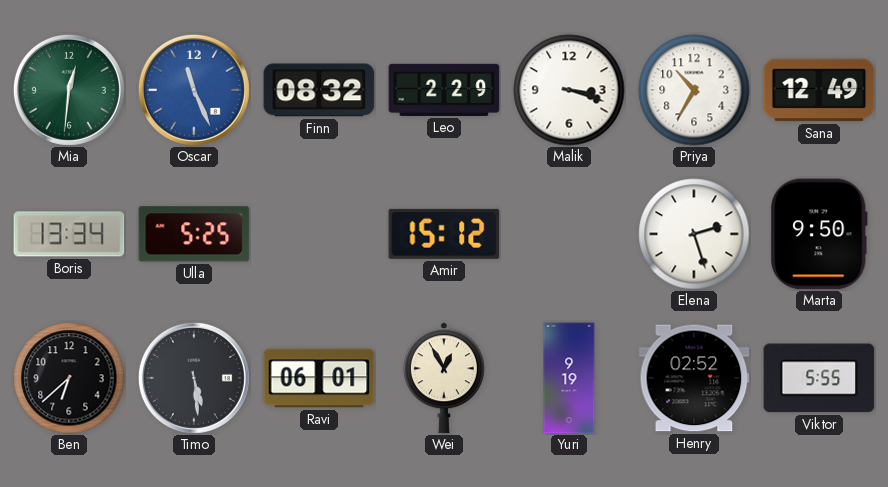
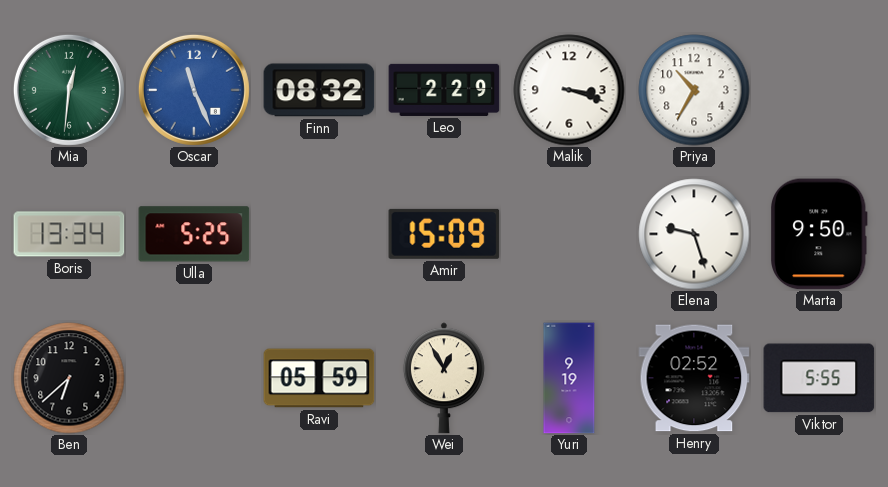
Sana: 12:49 -> none
Amir: 15:12 -> 15:09
Elena: 2:27 -> 9:27
Timo: 5:29 -> none
Ravi: 06:01 -> 05:59
